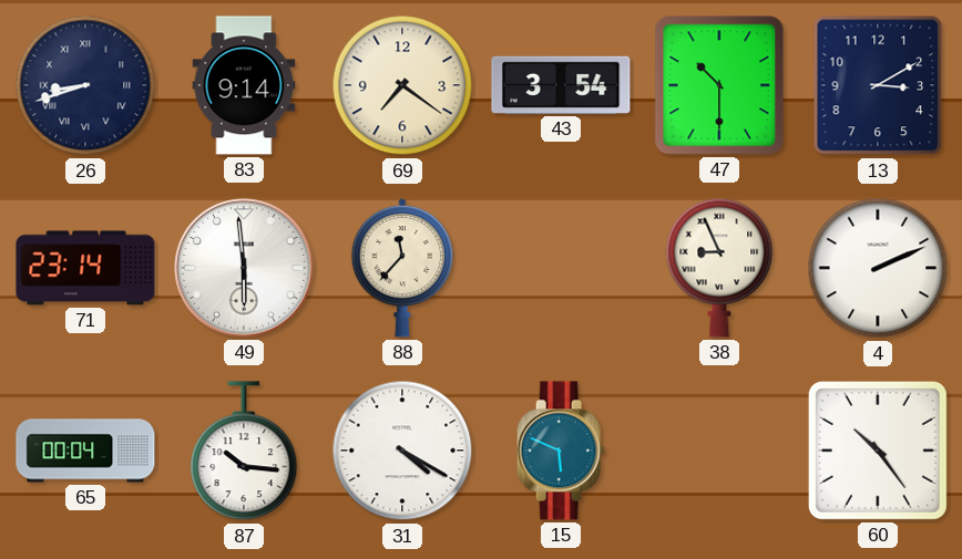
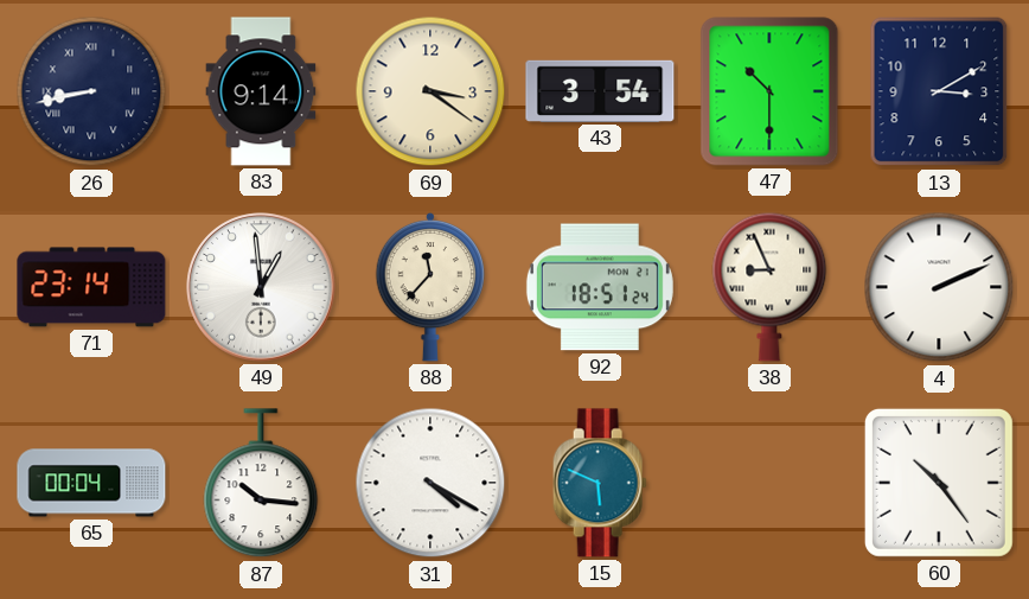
26: 8:42 -> 8:43
69: 7:21 -> 3:21
49: 5:59 -> 12:59
92: none -> 18:51
